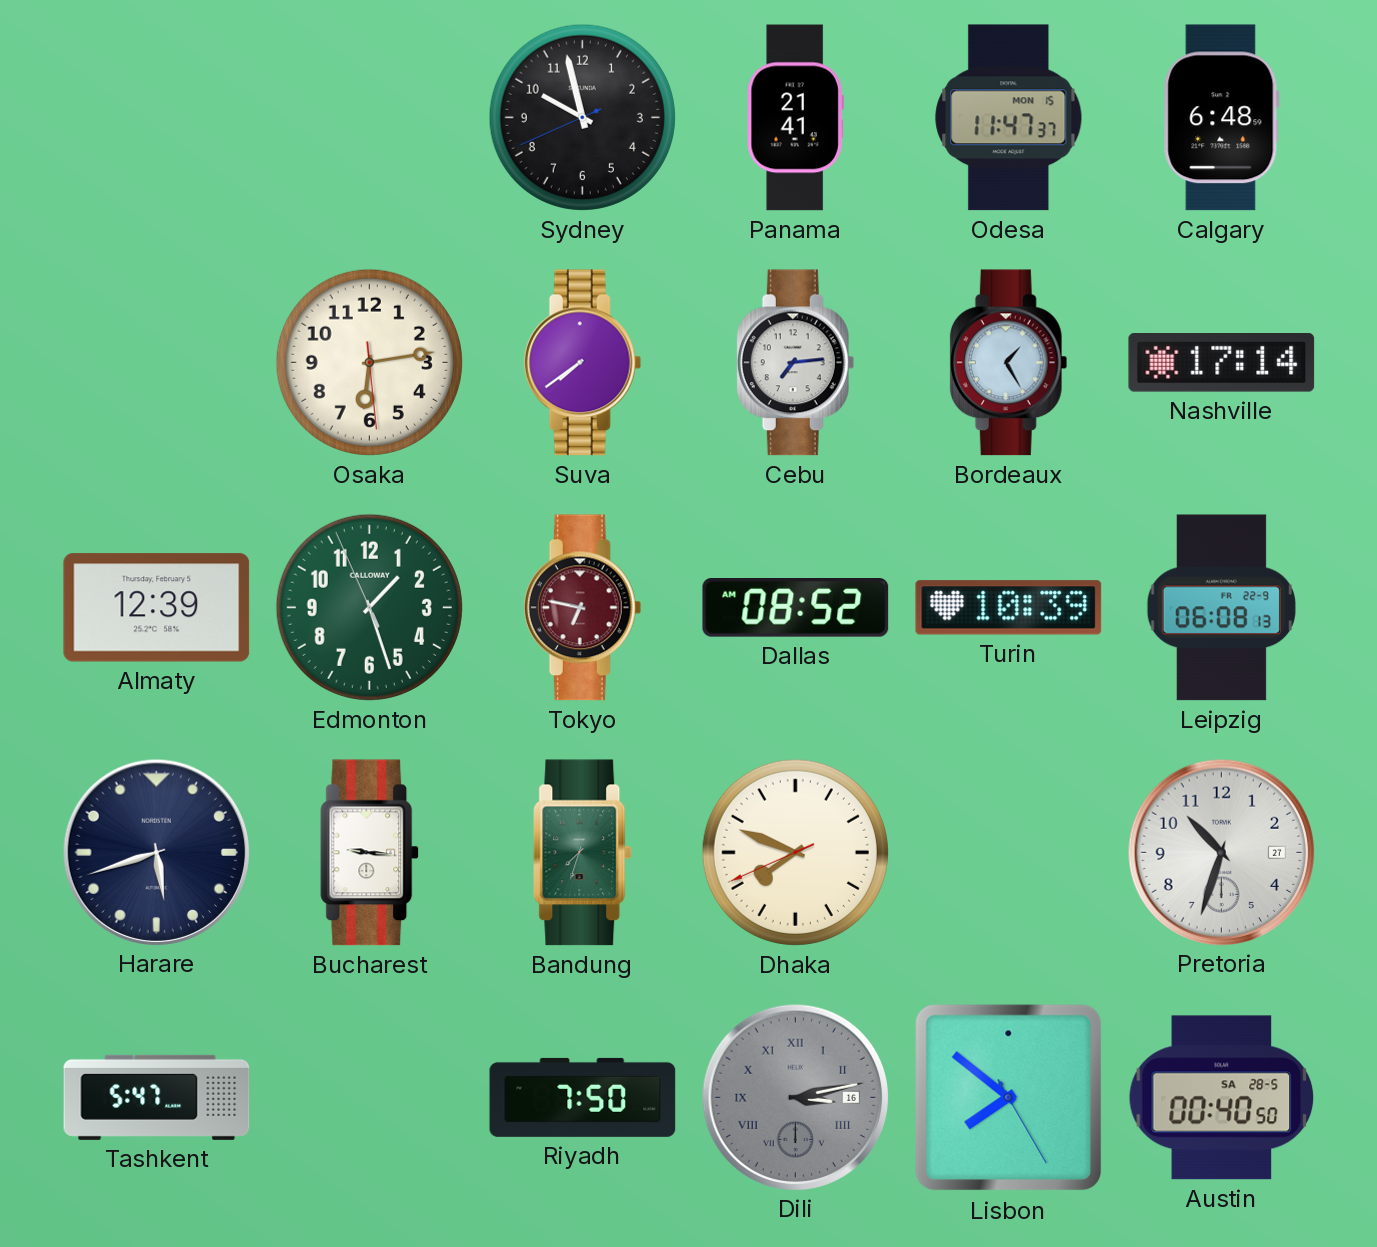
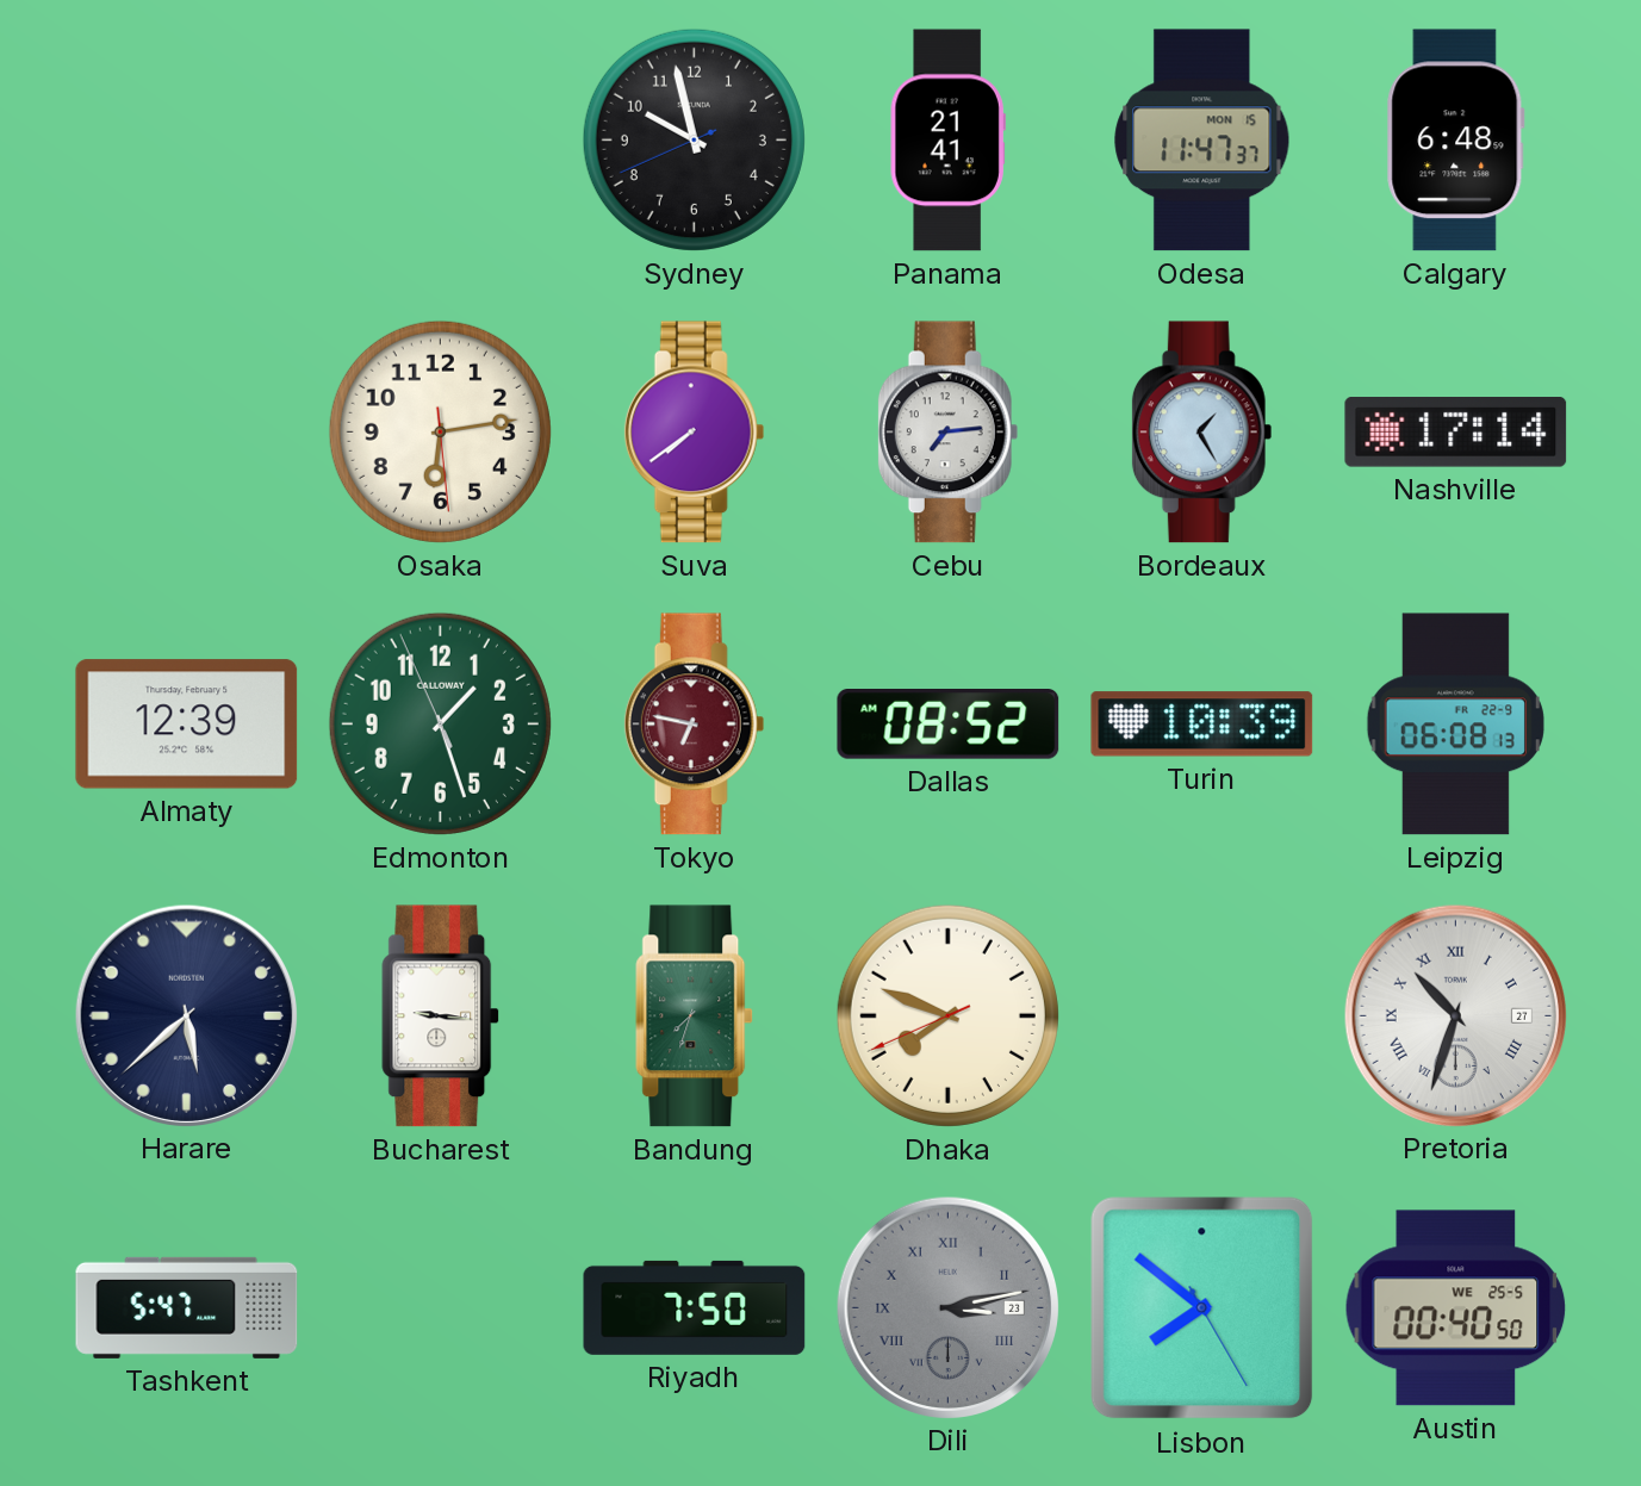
Harare: 5:42 -> 5:38
Pretoria numerals: Arabic -> Roman
Dili date: 16 -> 23
Austin date: SA 28-5 -> WE 25-5
